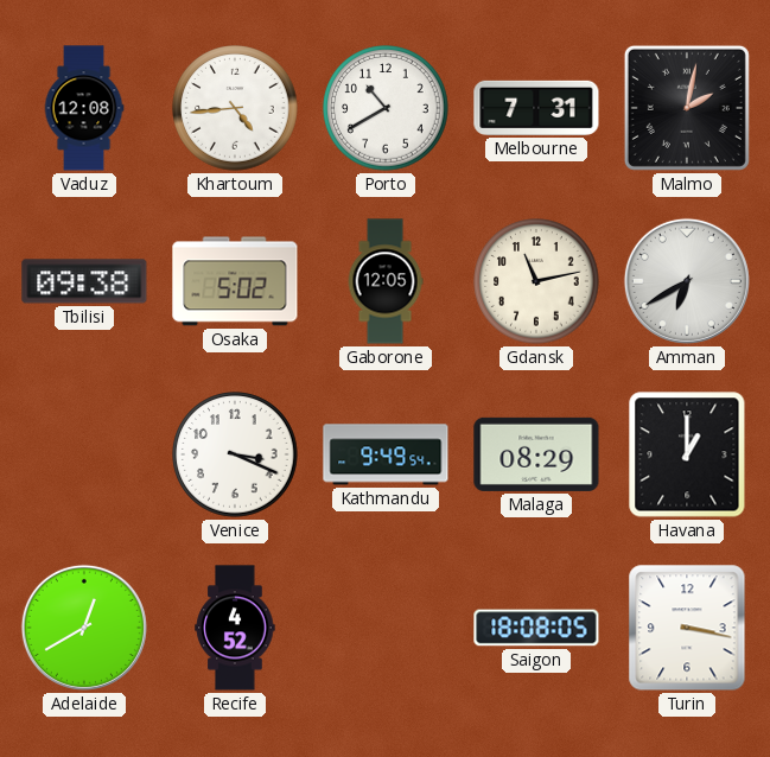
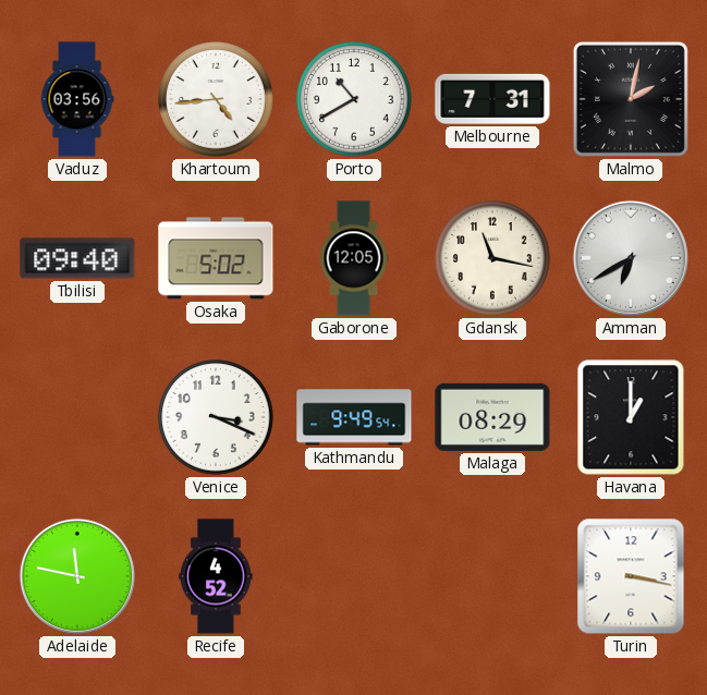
Vaduz: 12:08 -> 03:56
Tbilisi: 09:38 -> 09:40
Gdansk: 11:13 -> 11:17
Adelaide: 12:40 -> 11:47
Saigon: 18:08 -> none
